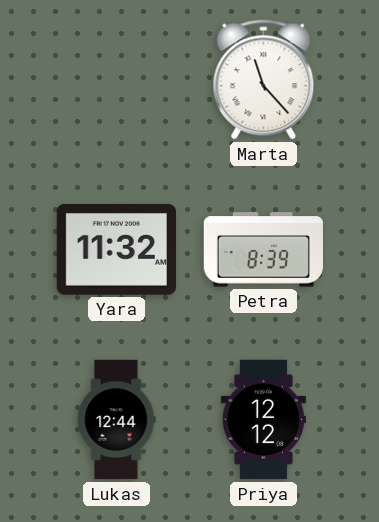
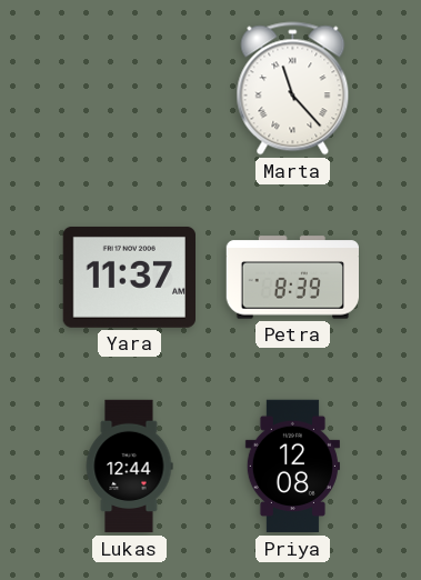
Yara: 11:32 -> 11:37
Priya: 12:12 -> 12:08
